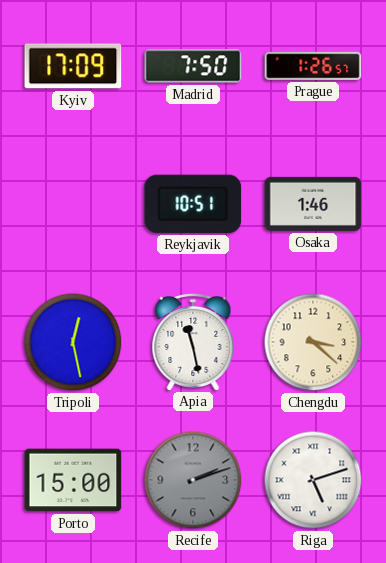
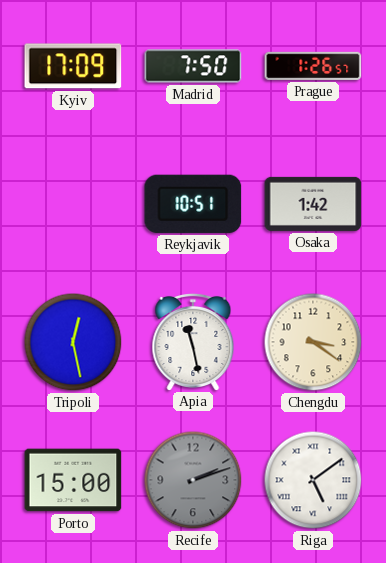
Osaka: 1:46 -> 1:42
Chengdu: 3:22 -> 3:21
Riga: 5:12 -> 5:09
